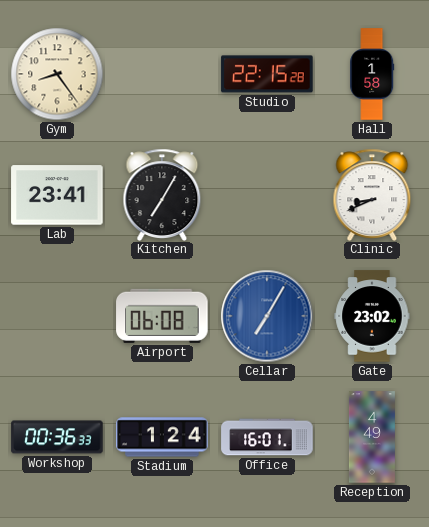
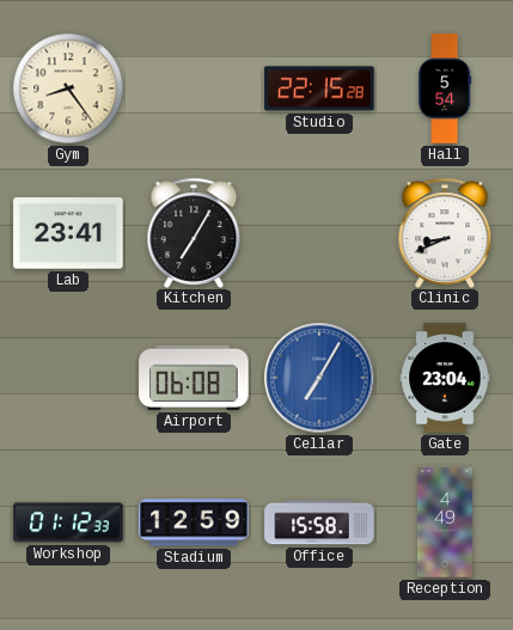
Hall: 1:58 -> 5:54
Gate: 23:02 -> 23:04
Workshop: 00:36 -> 01:12
Stadium: 1:24 -> 12:59
Office: 16:01 -> 15:58
